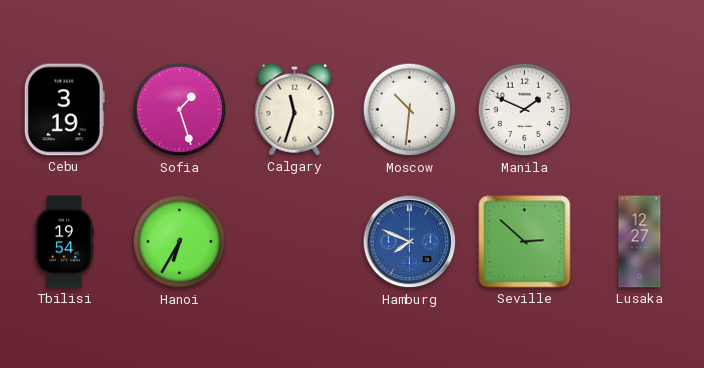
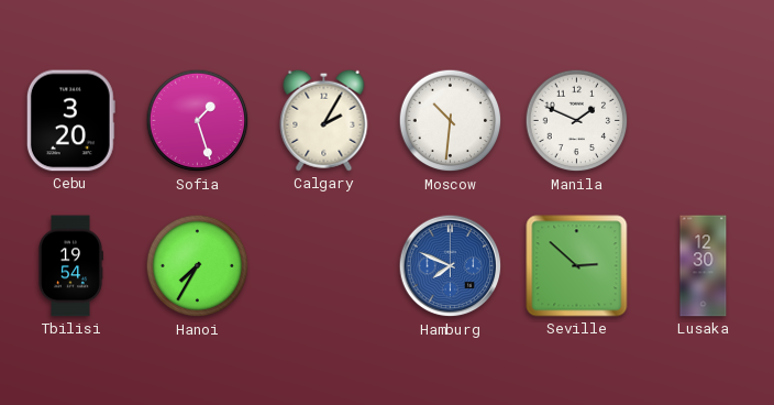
Cebu: 3:19 -> 3:20
Calgary: 11:33 -> 2:05
Hanoi: 6:35 -> 7:35
Lusaka: 12:27 -> 12:30
